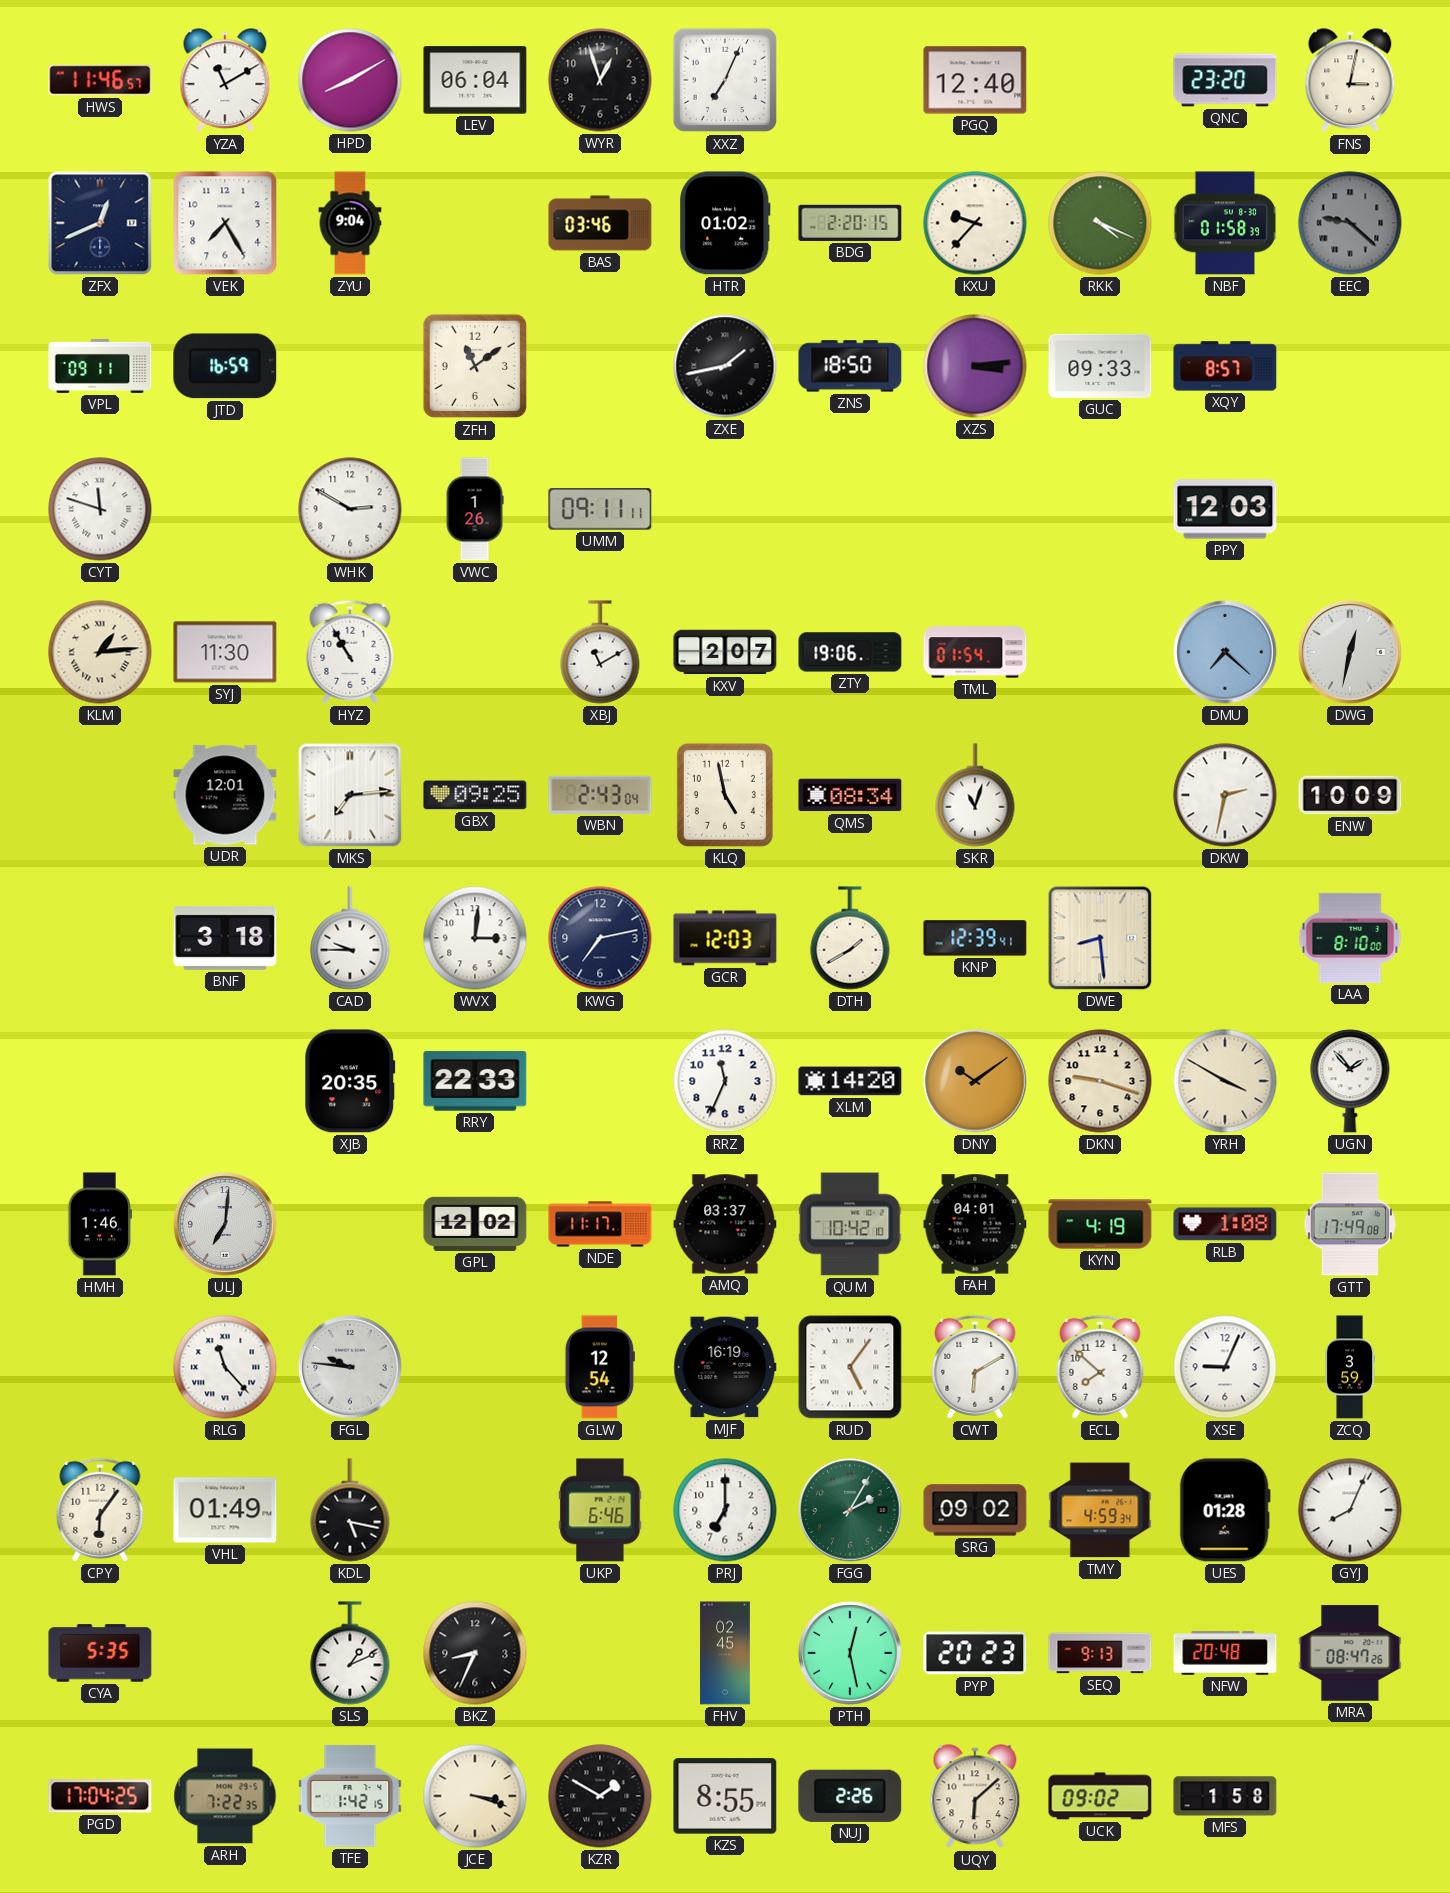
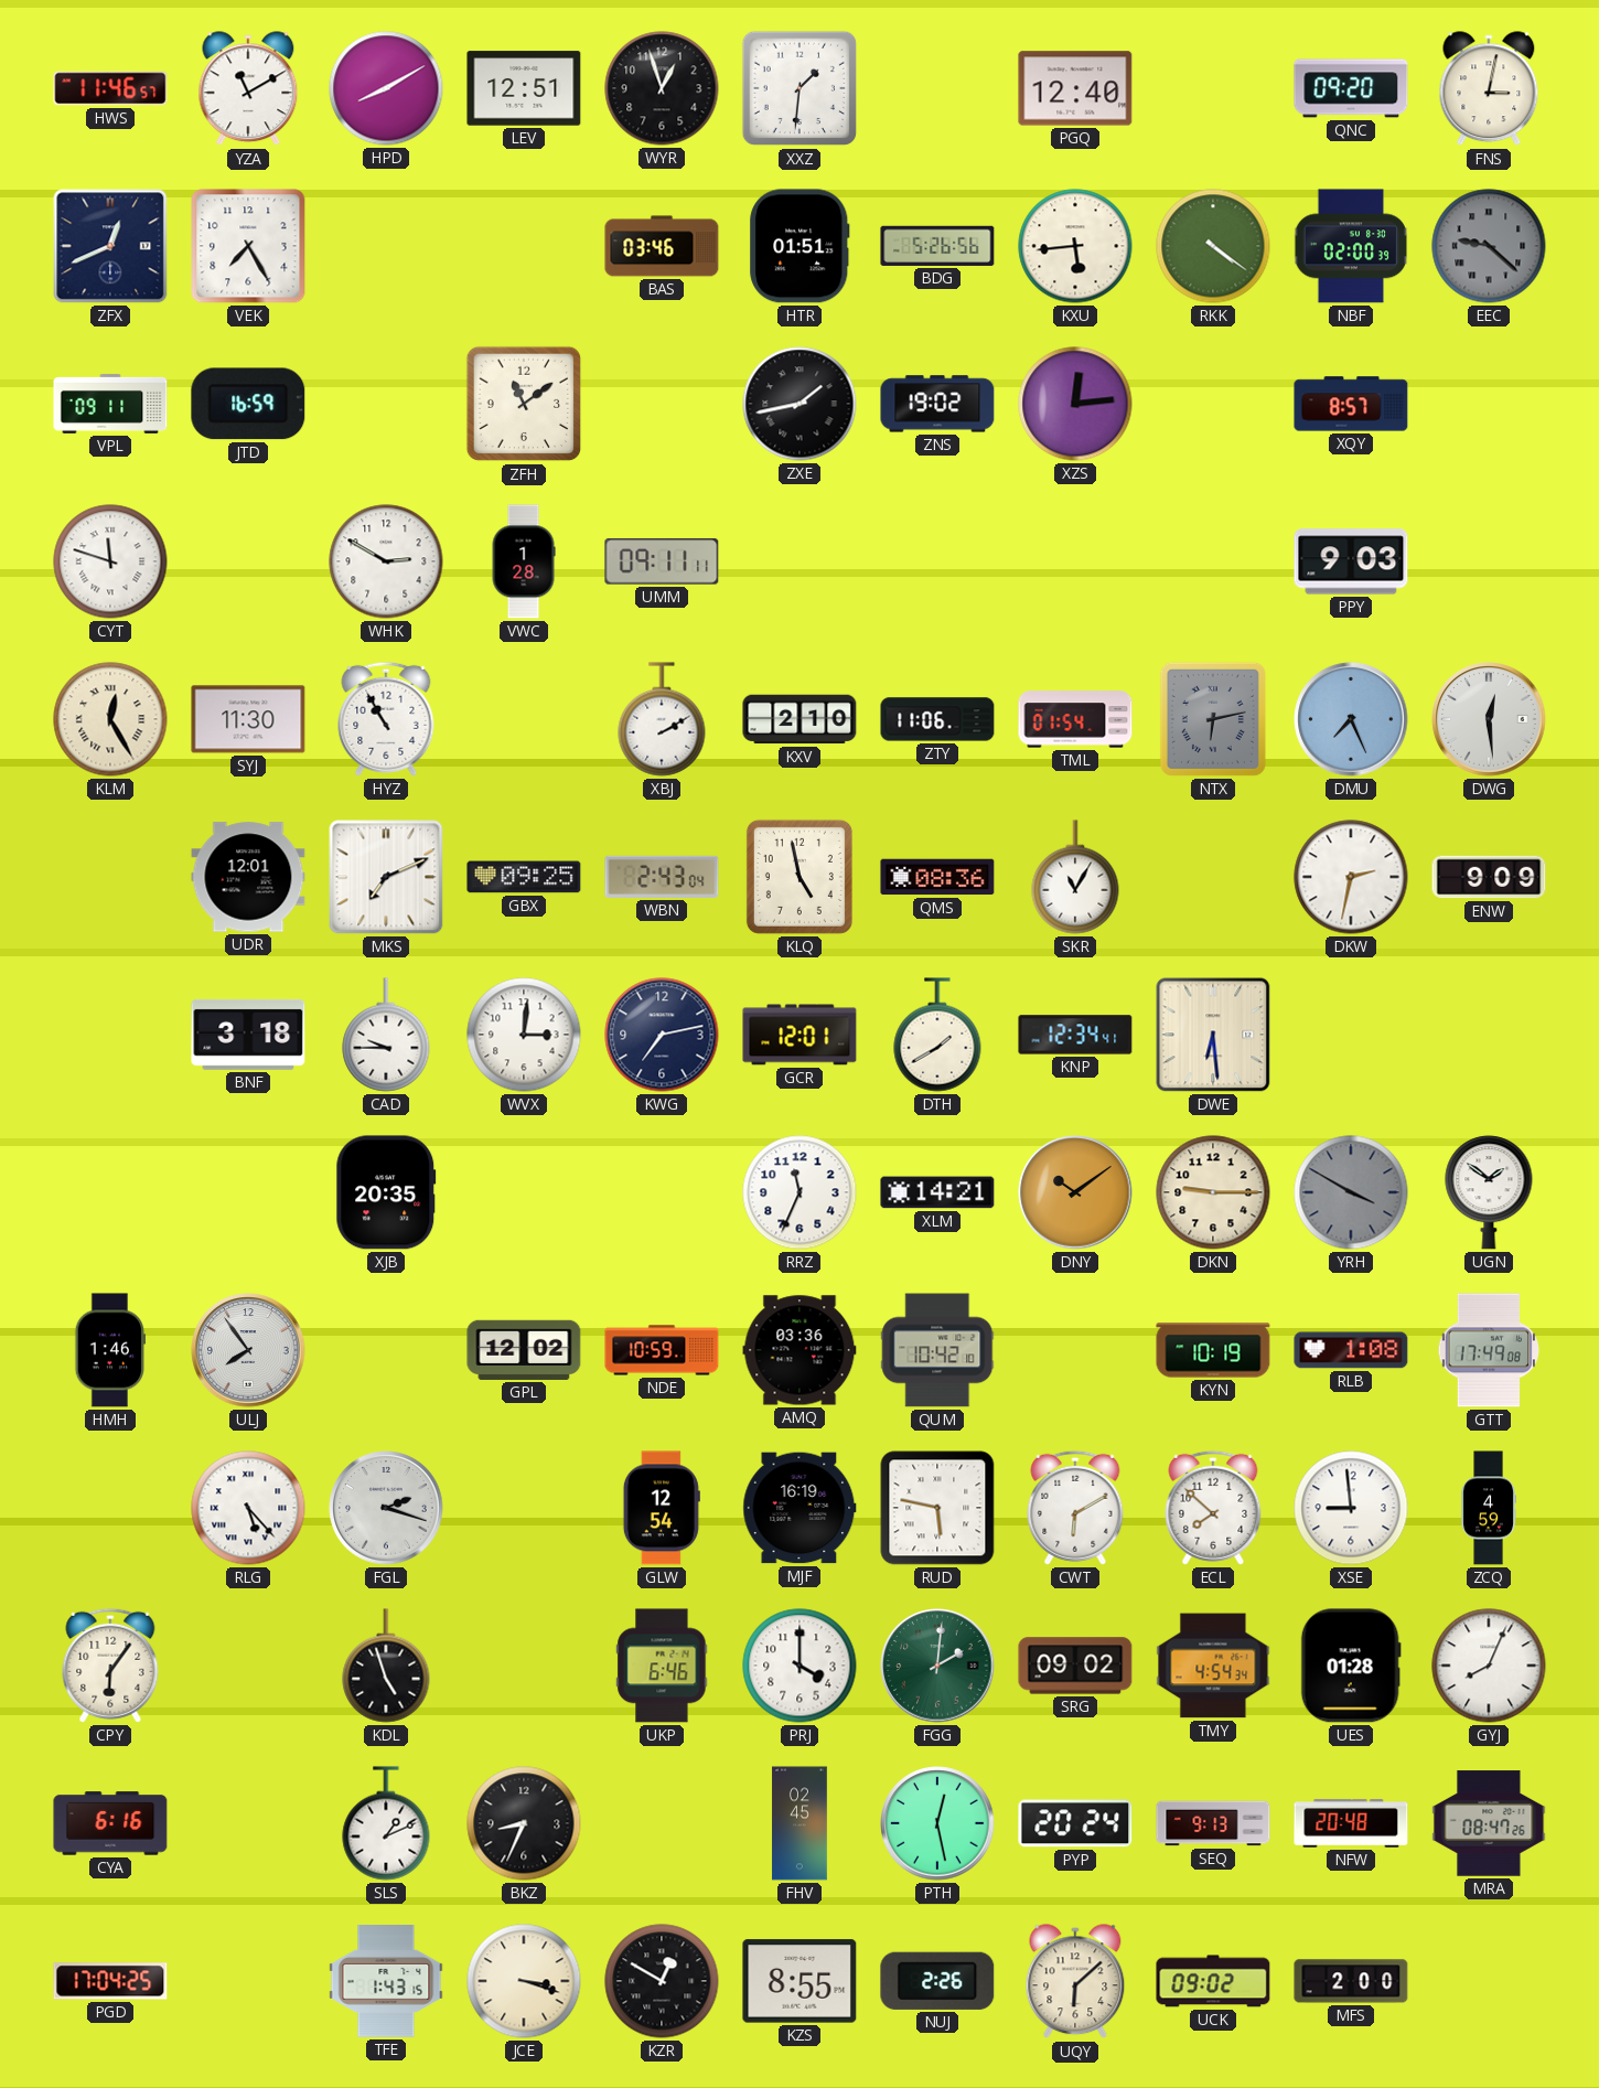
LEV: 06:04 -> 12:51
XXZ: 7:04 -> 1:31
QNC: 23:20 -> 09:20
ZYU: 9:04 -> none
HTR: 01:02 -> 01:51
BDG: 2:20 -> 5:26
KXU: 9:37 -> 5:44
RKK: 4:19 -> 4:21
NBF: 01:58 -> 02:00
ZNS: 18:50 -> 19:02
XZS: 3:14 -> 12:14
GUC: 09:33 -> none
VWC: 1:26 -> 1:28
PPY: 12:03 -> 9:03
KLM: 1:14 -> 12:25
XBJ: 11:10 -> 2:10
KXV: 2:07 -> 2:10
ZTY: 19:06 -> 11:06
NTX: none -> 6:13
DMU: 7:22 -> 7:26
DWG: 12:32 -> 12:29
MKS: 7:14 -> 7:11
QMS: 08:34 -> 08:36
SKR: 11:03 -> 11:05
ENW: 10:09 -> 9:09
GCR: 12:03 -> 12:01
KNP: 12:39 -> 12:34
DWE: 8:29 -> 6:29
LAA: 8:10 -> none
RRY: 22:33 -> none
XLM: 14:20 -> 14:21
DKN: 9:18 -> 9:15
YRH dial: cream -> grey
UGN: 1:53 -> 1:51
ULJ: 7:01 -> 7:54
NDE: 11:17 -> 10:59
AMQ: 03:37 -> 03:36
FAH: 04:01 -> none
KYN: 4:19 -> 10:19
RLG: 11:23 -> 5:23
FGL: 9:46 -> 2:18
RUD: 5:06 -> 5:47
XSE: 9:04 -> 8:59
ZCQ: 3:59 -> 4:59
VHL: 01:49 -> none
KDL: 5:17 -> 4:57
PRJ: 7:00 -> 4:00
FGG: 2:05 -> 2:01
TMY: 4:59 -> 4:54
CYA: 5:35 -> 6:16
PYP: 20:23 -> 20:24
ARH: 7:22 -> none
TFE: 1:42 -> 1:43
KZR: 1:50 -> 12:50
MFS: 1:58 -> 2:00
